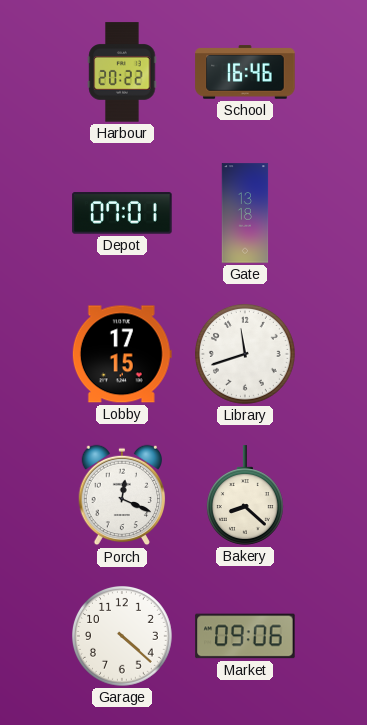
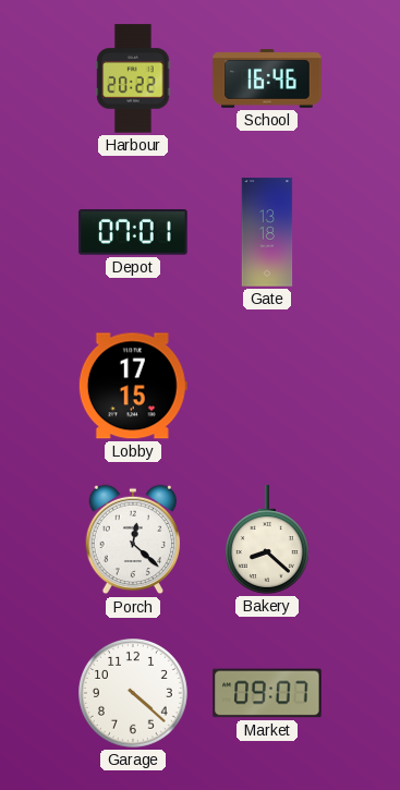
Library: 11:42 -> none
Porch: 12:19 -> 12:22
Market: 09:06 -> 09:07
